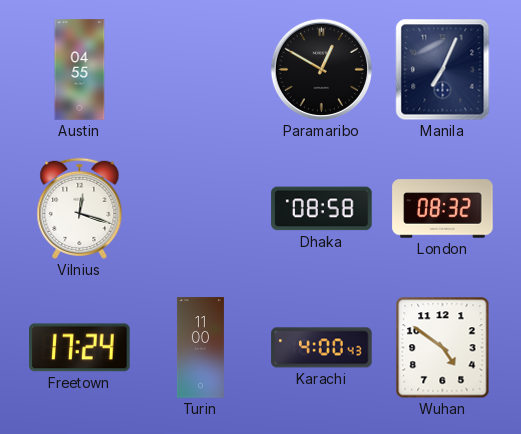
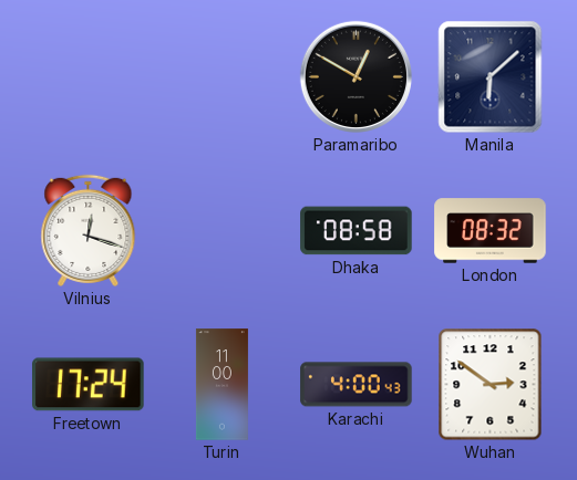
Austin: 04:55 -> none
Manila: 7:04 -> 6:08
Wuhan: 4:51 -> 2:51
